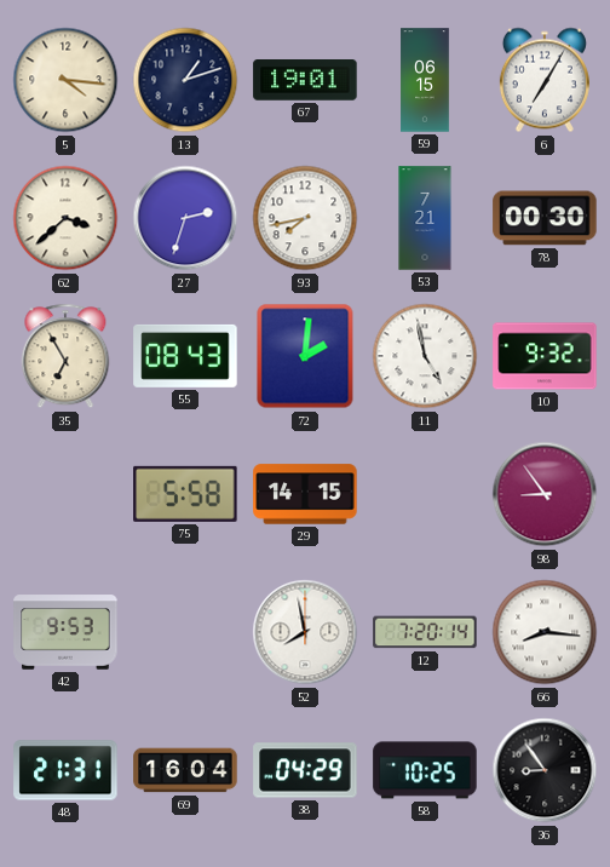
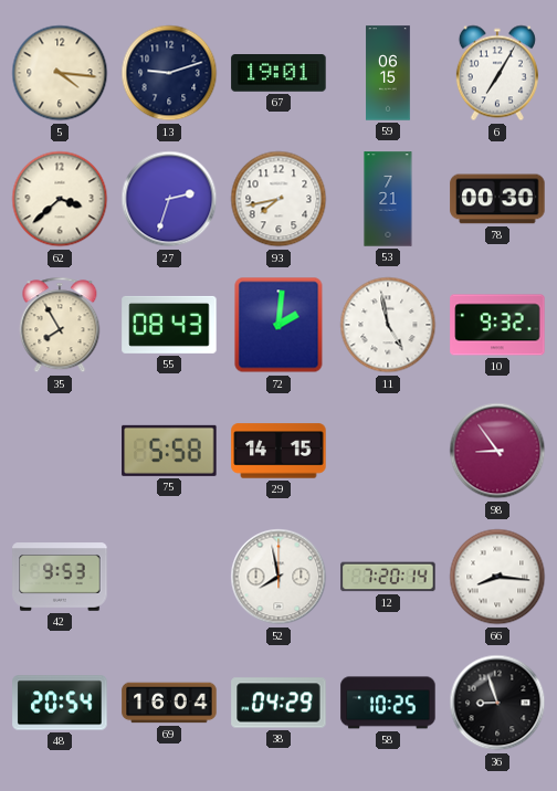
13: 1:12 -> 9:12
35: 6:55 -> 7:55
48: 21:31 -> 20:54
36: 8:54 -> 8:57
